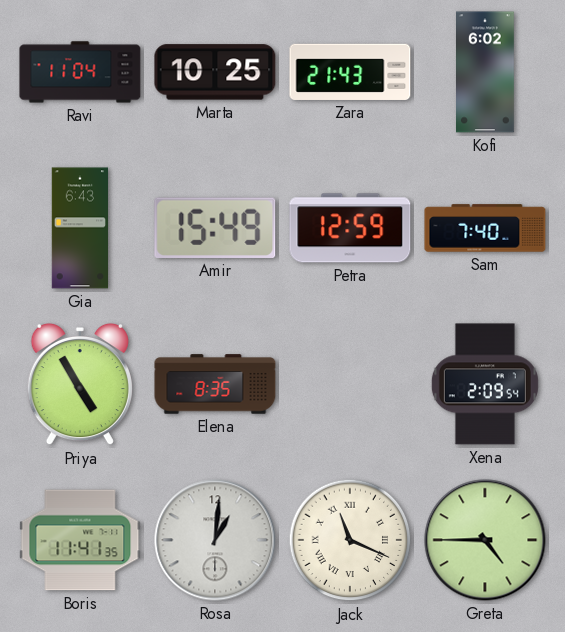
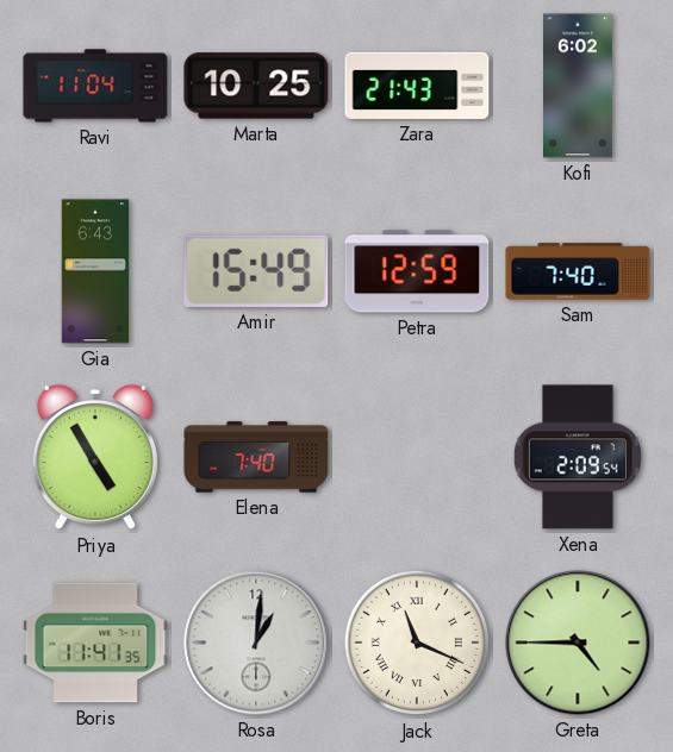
Elena: 8:35 -> 7:40
